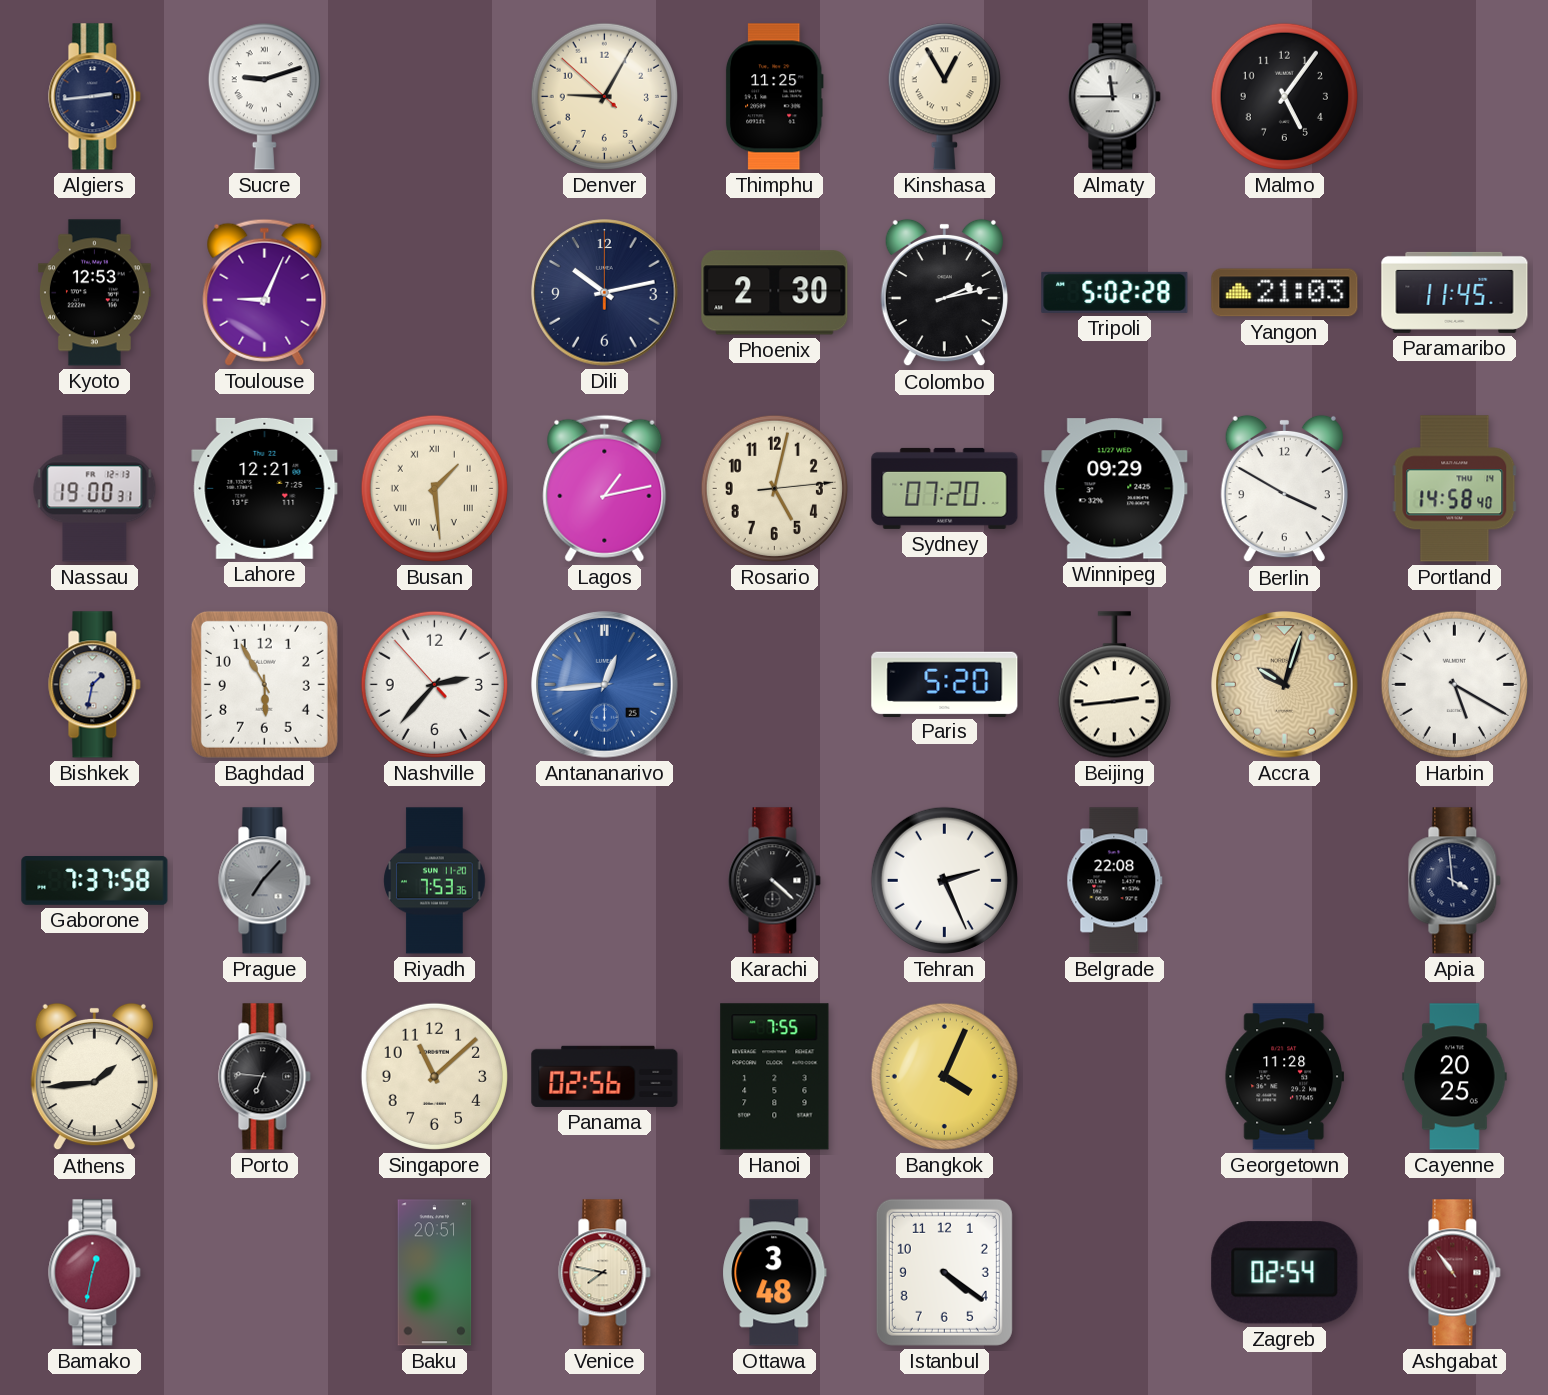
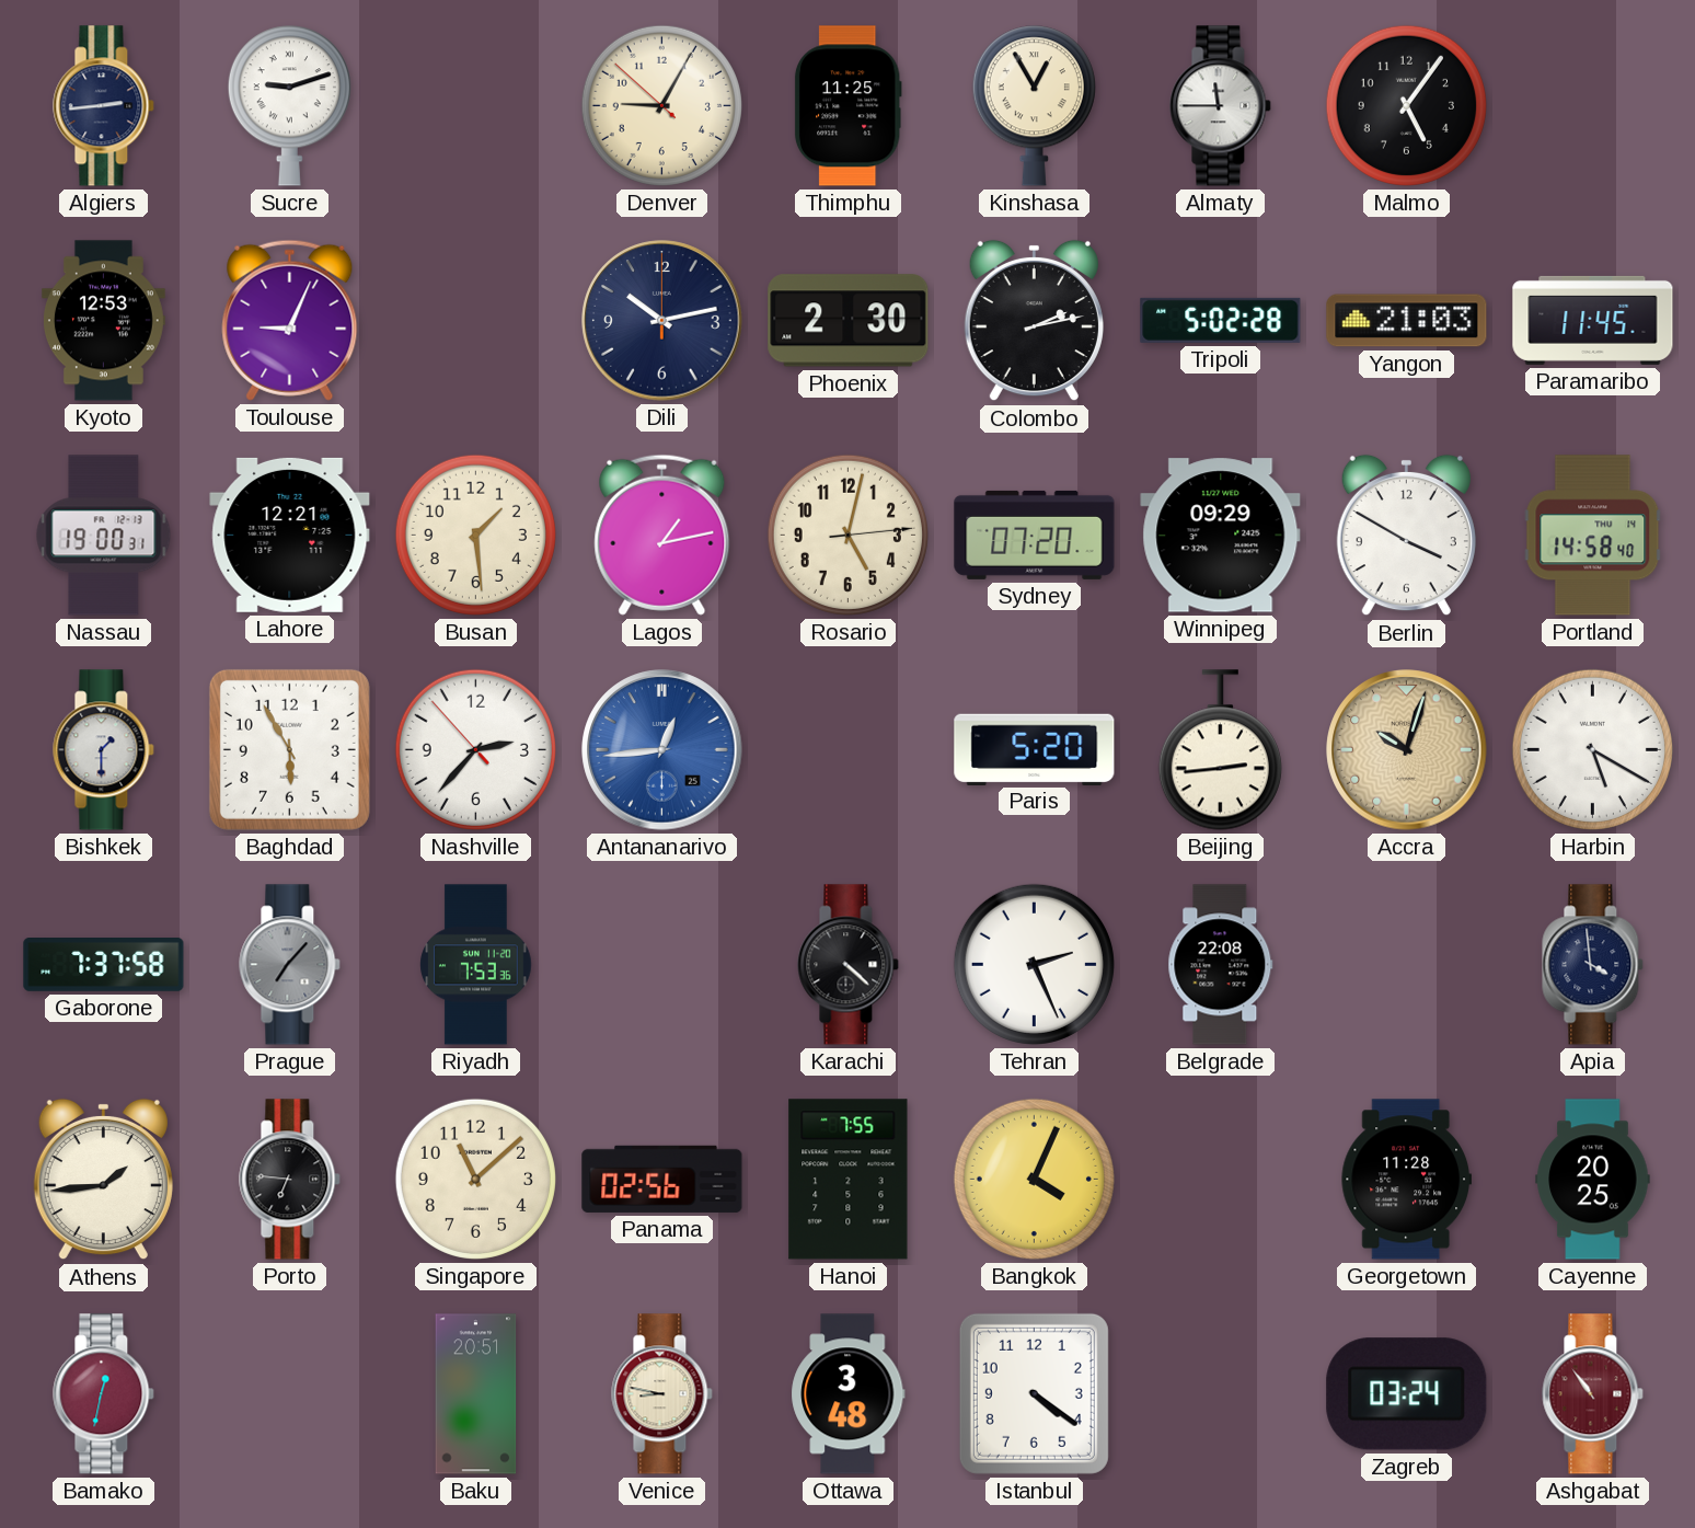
Busan numerals: Roman -> Arabic
Bishkek: 1:32 -> 1:30
Venice: 7:47 -> 8:47
Zagreb: 02:54 -> 03:24
